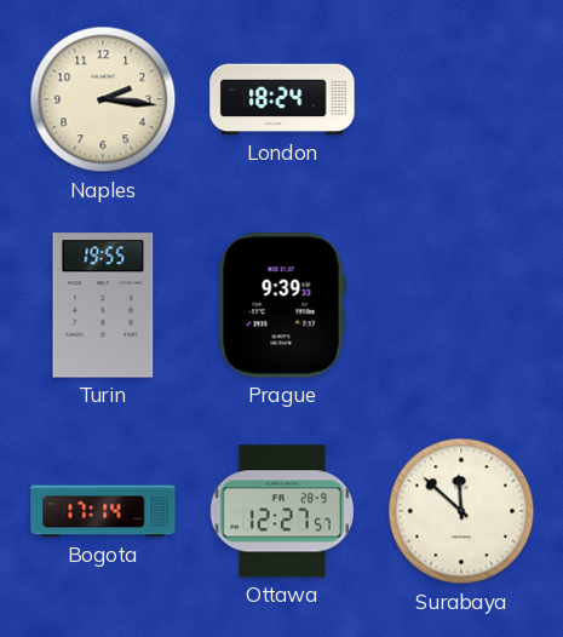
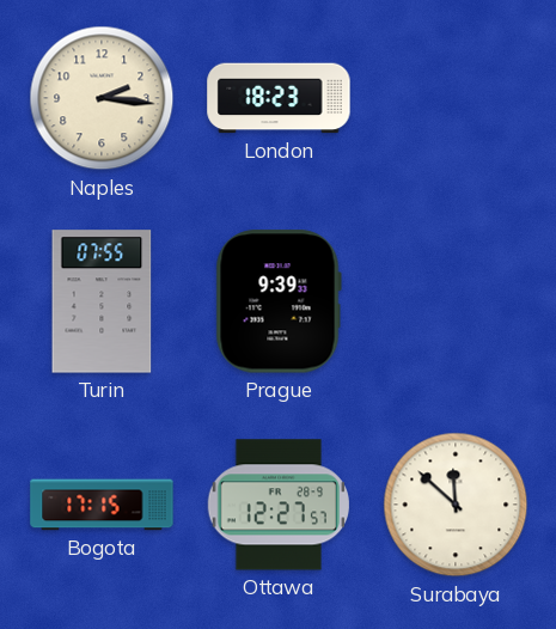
London: 18:24 -> 18:23
Turin: 19:55 -> 07:55
Bogota: 17:14 -> 17:15
